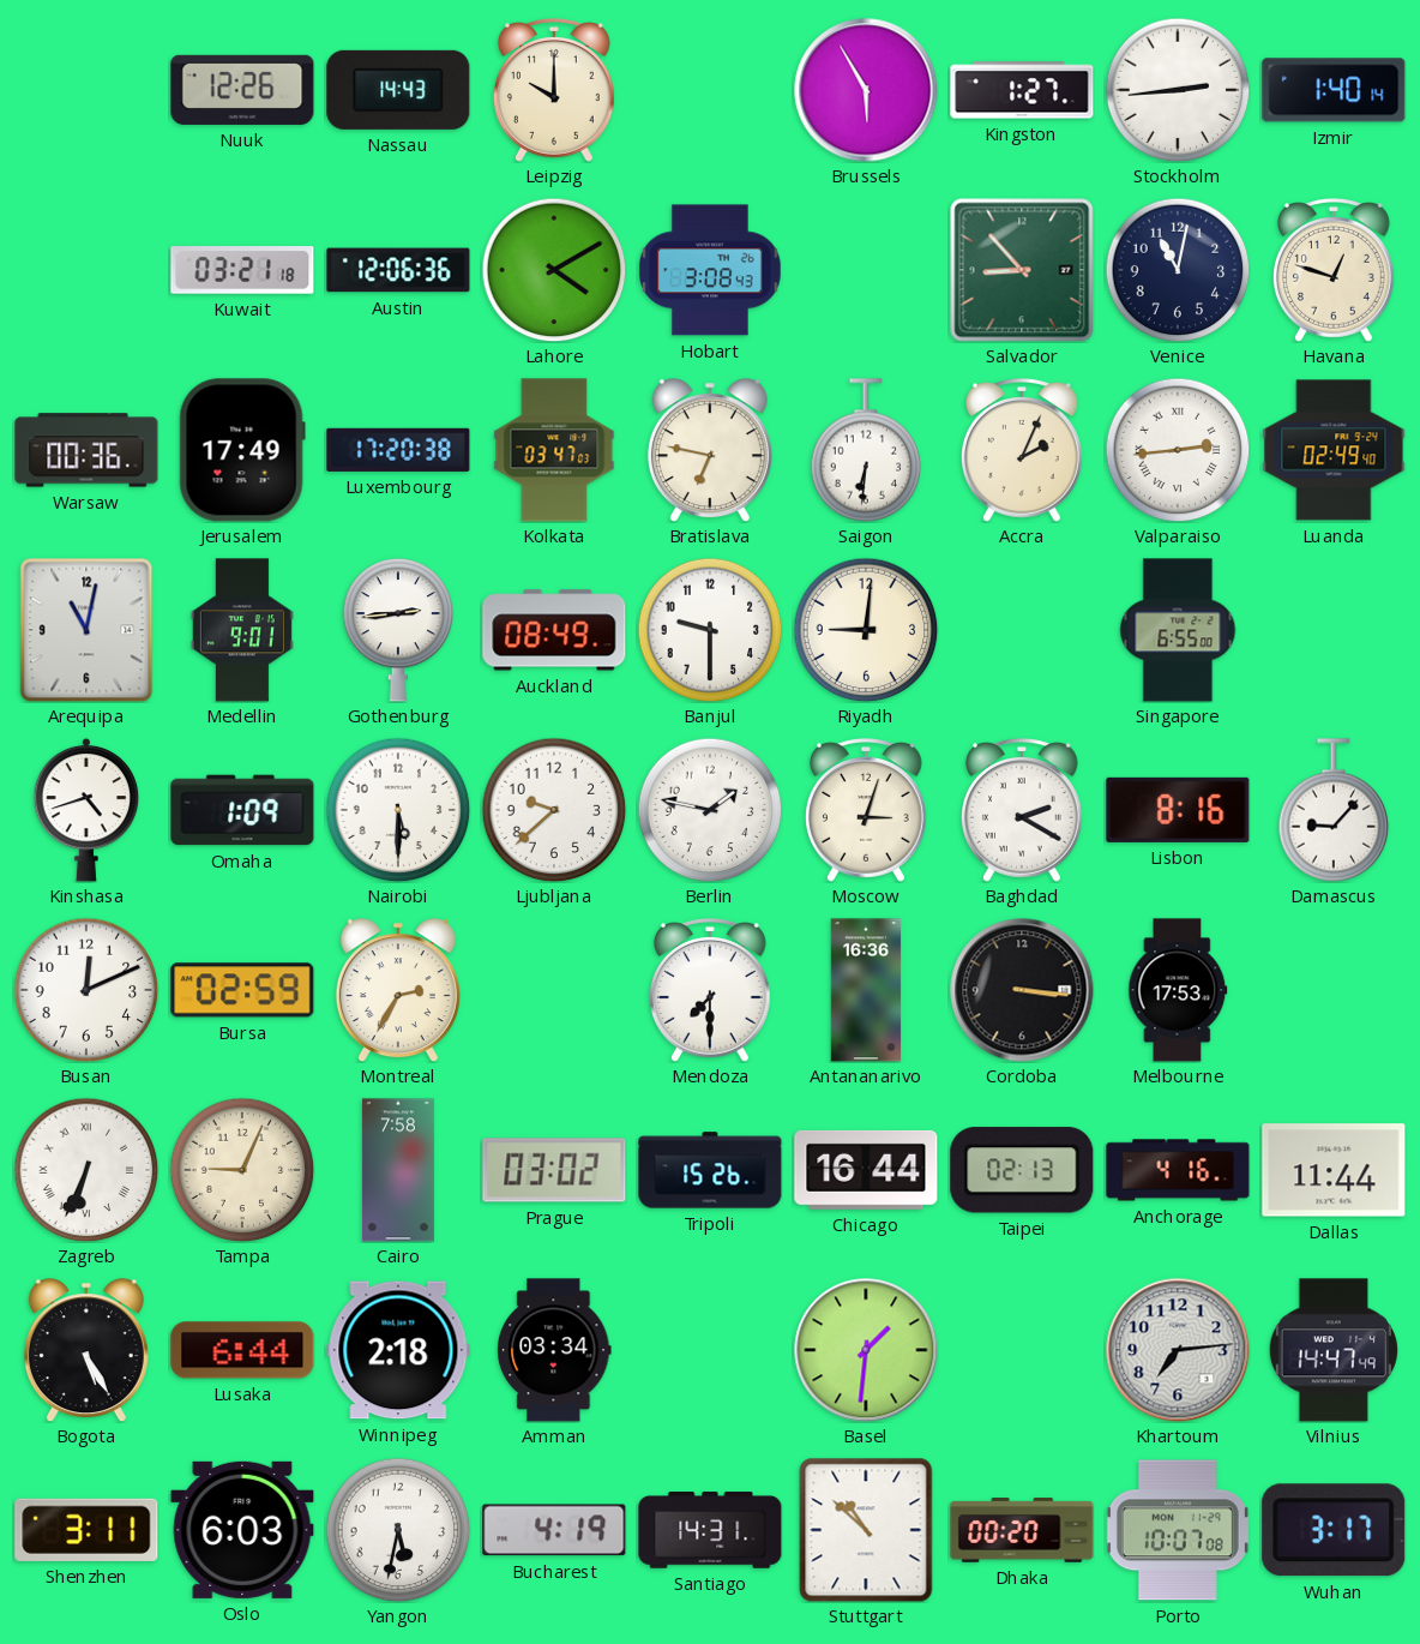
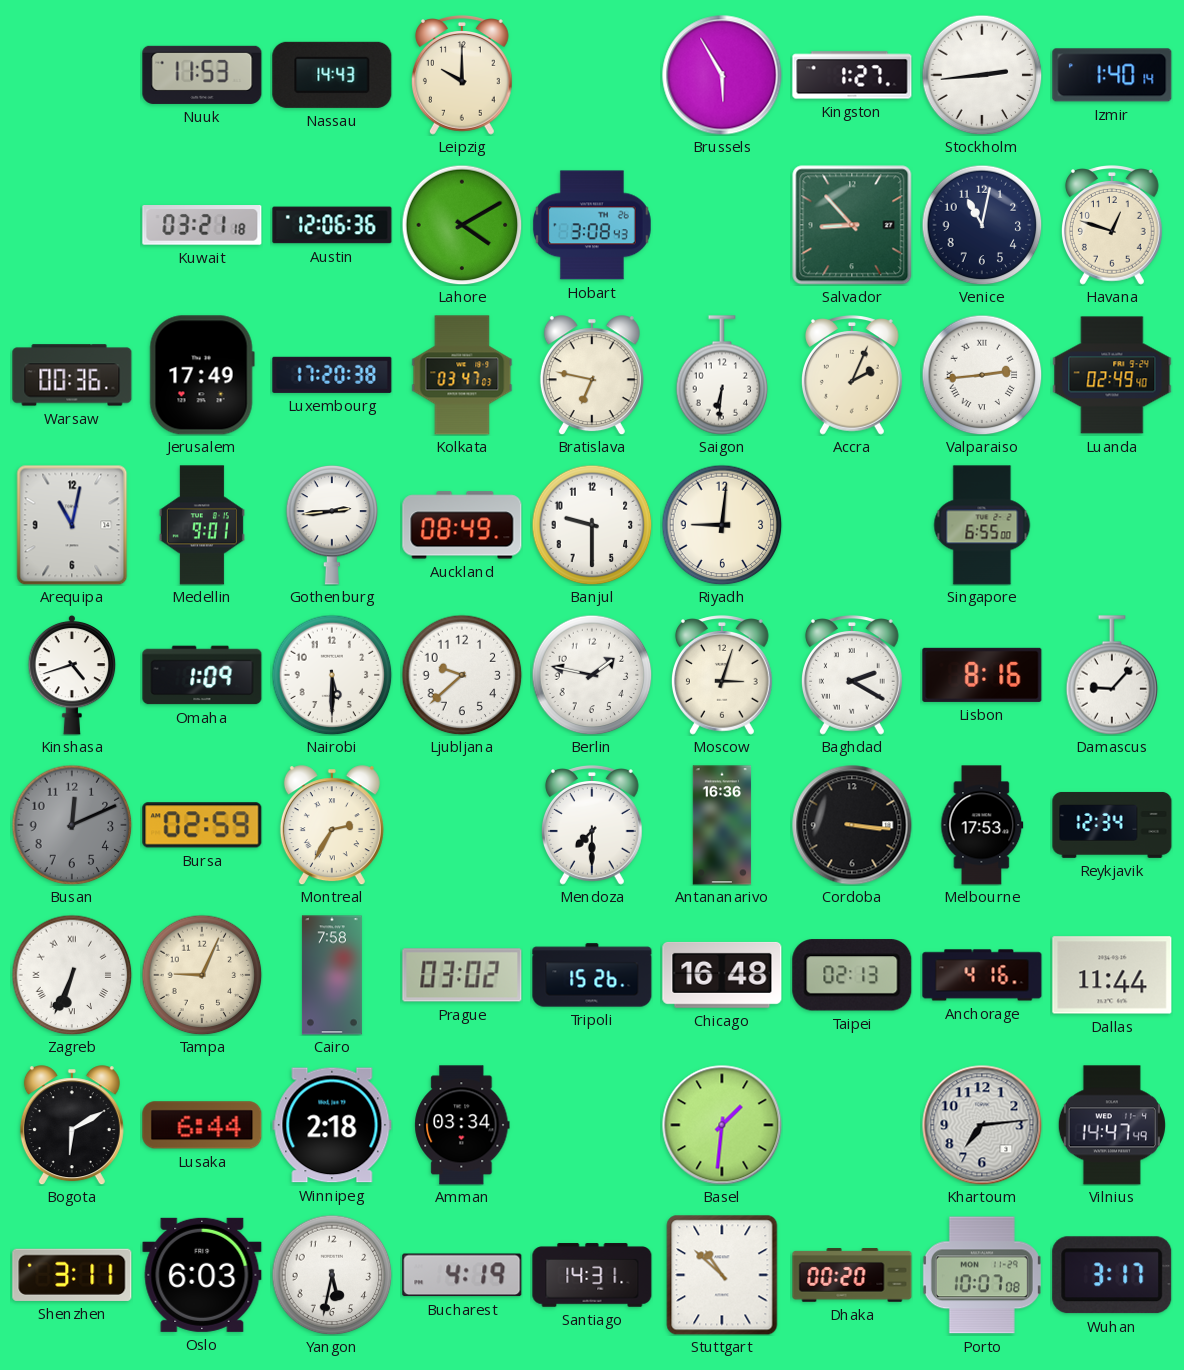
Nuuk: 12:26 -> 11:53
Busan dial: white -> grey
Reykjavik: none -> 12:34
Chicago: 16:44 -> 16:48
Bogota: 5:25 -> 6:10
